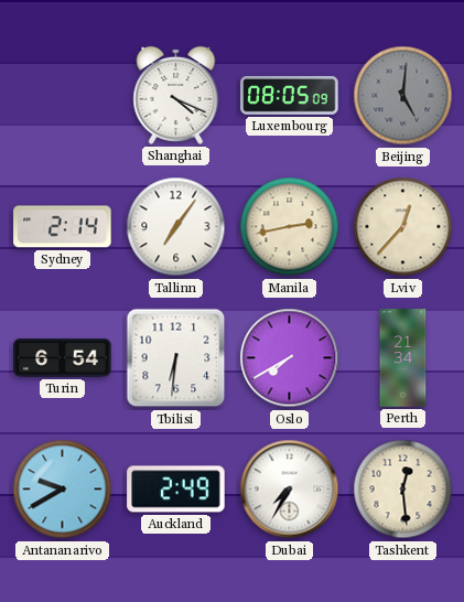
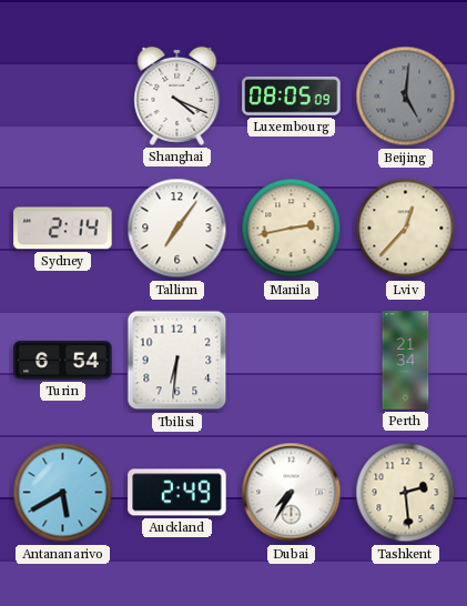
Oslo: 7:40 -> none
Antananarivo: 9:40 -> 5:40
Tashkent: 12:29 -> 2:29
